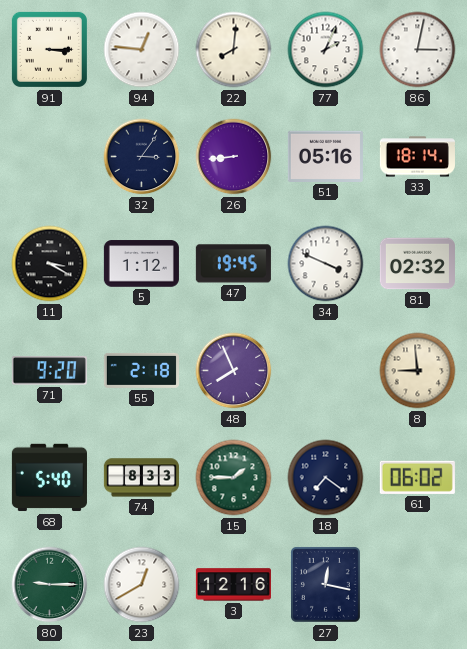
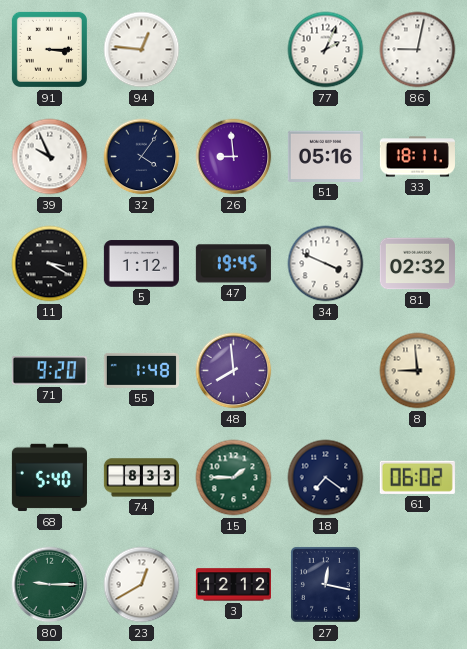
22: 8:01 -> none
86: 3:02 -> 9:02
39: none -> 9:56
32: 3:06 -> 4:06
26: 8:44 -> 8:59
33: 18:14 -> 18:11
55: 2:18 -> 1:48
48: 7:56 -> 7:59
3: 12:16 -> 12:12
